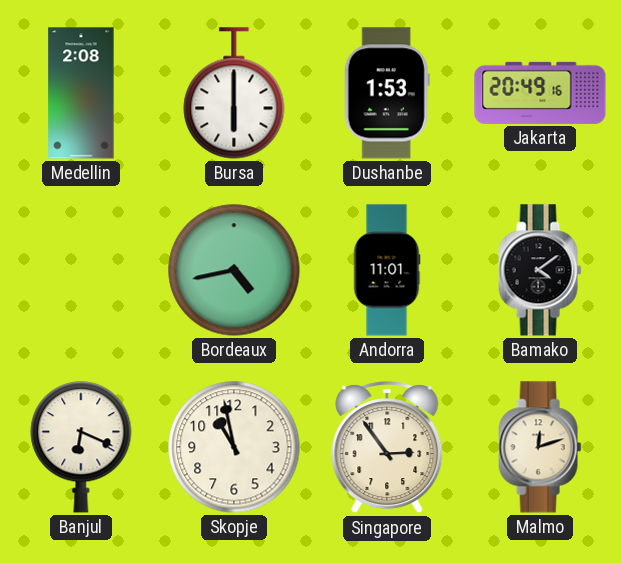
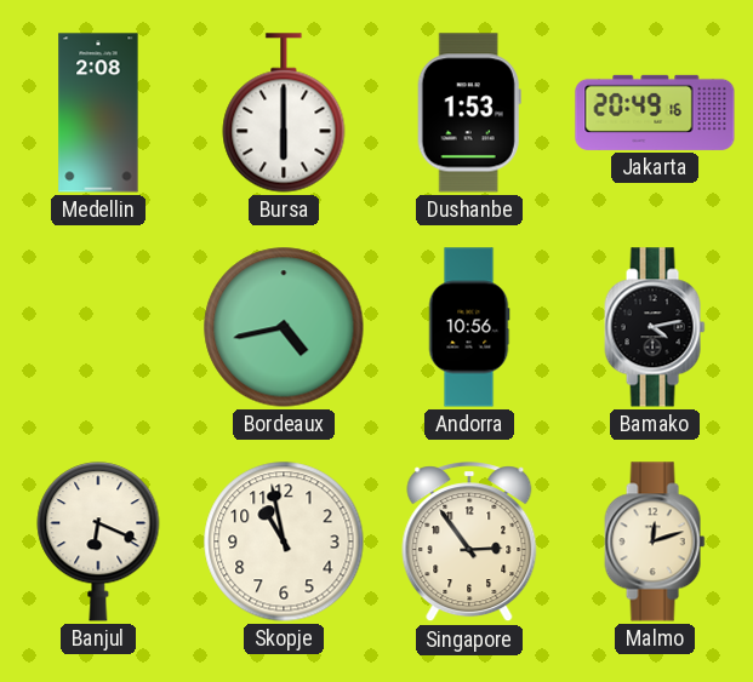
Andorra: 11:01 -> 10:56
Bamako: 4:09 -> 4:13
